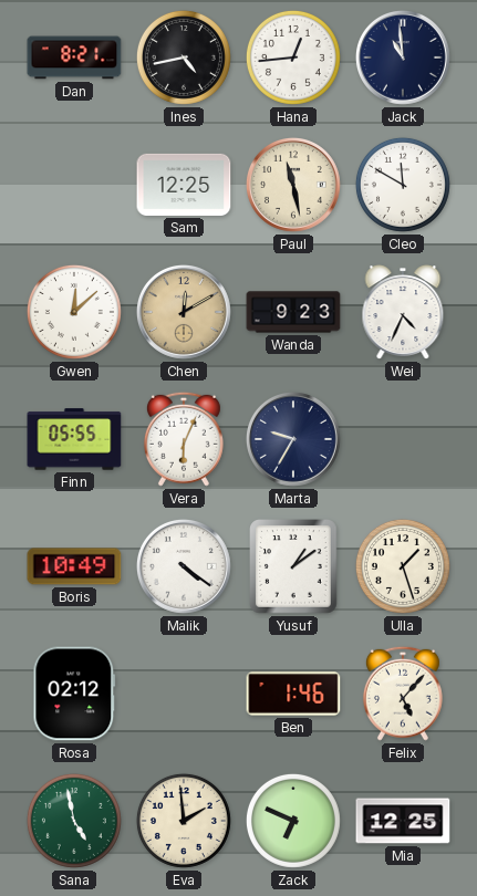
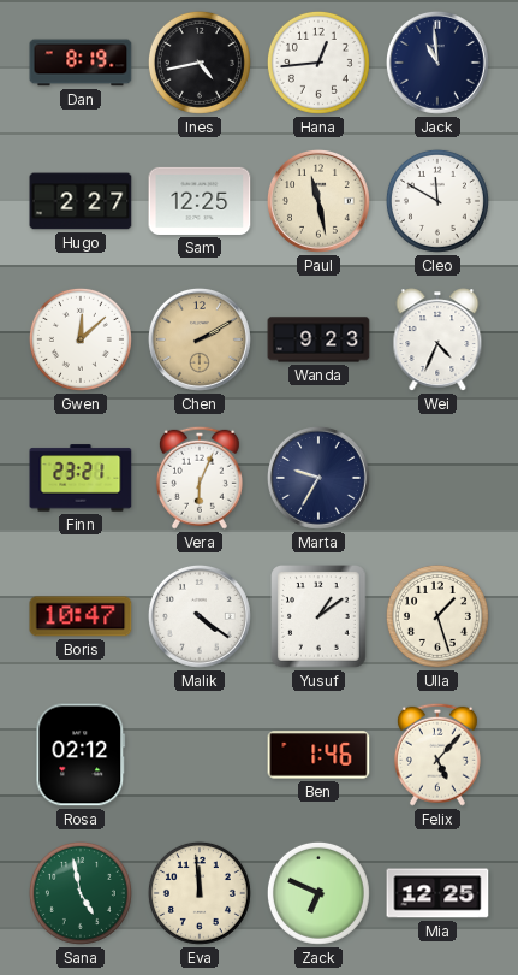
Dan: 8:21 -> 8:19
Hugo: none -> 2:27
Chen: 12:10 -> 2:10
Finn: 05:55 -> 23:21
Boris: 10:49 -> 10:47
Eva: 1:59 -> 11:59
